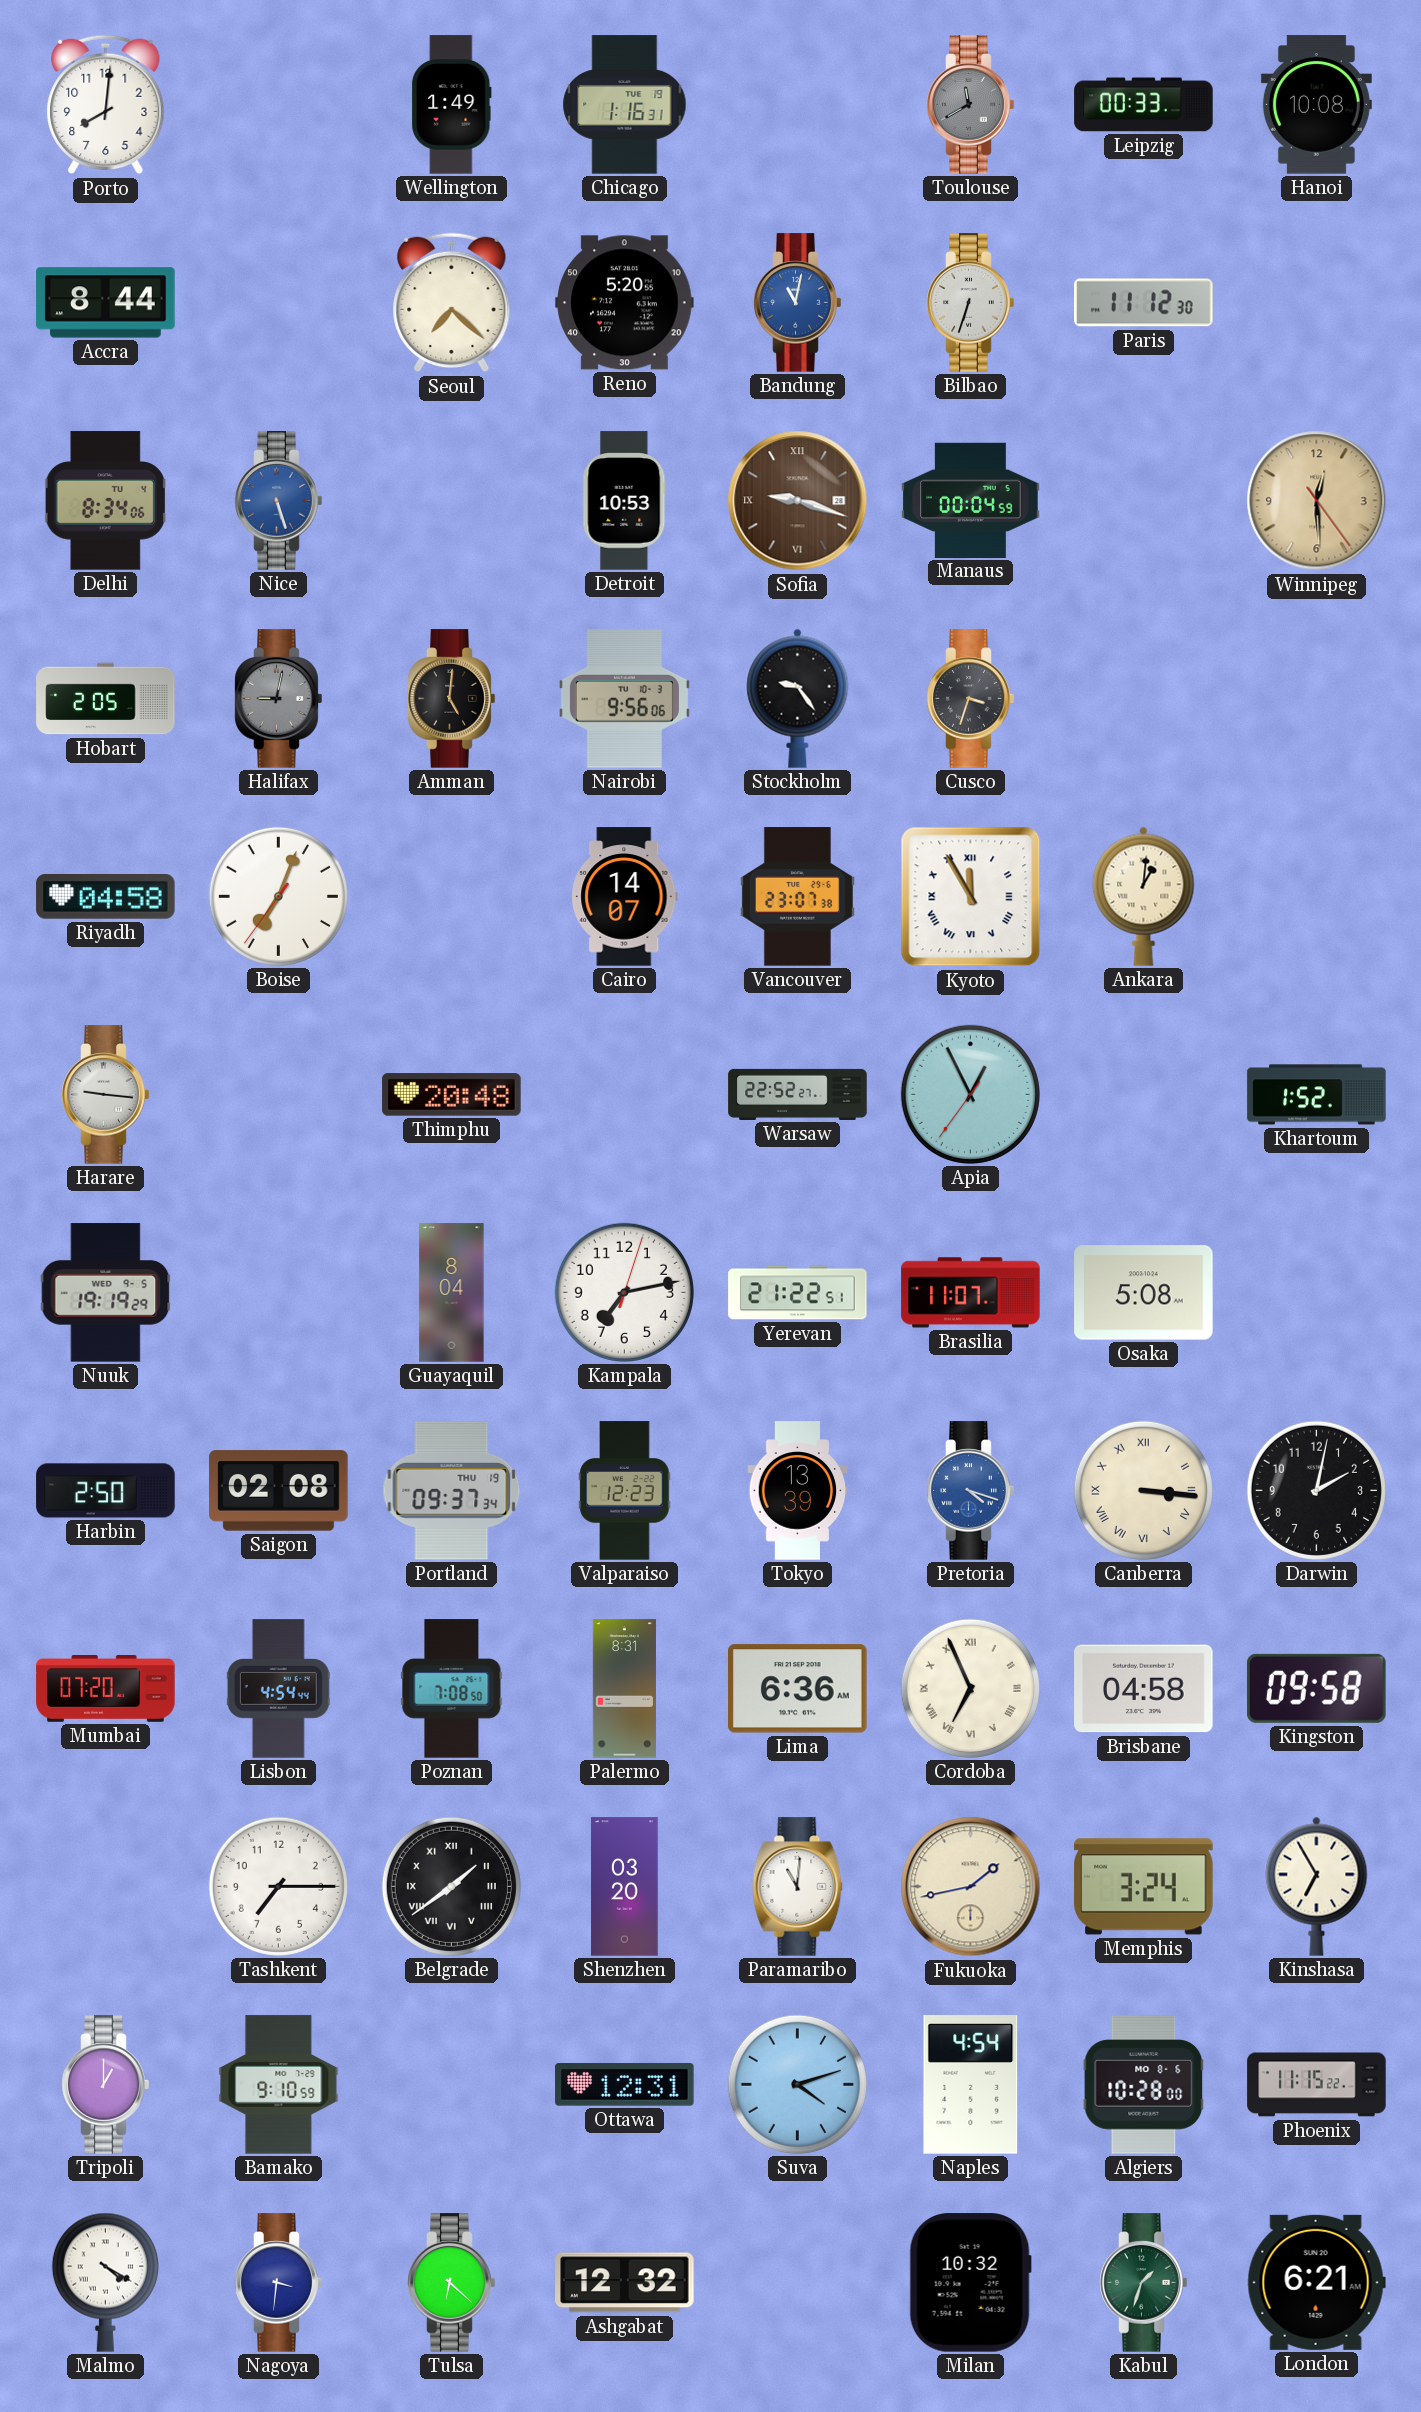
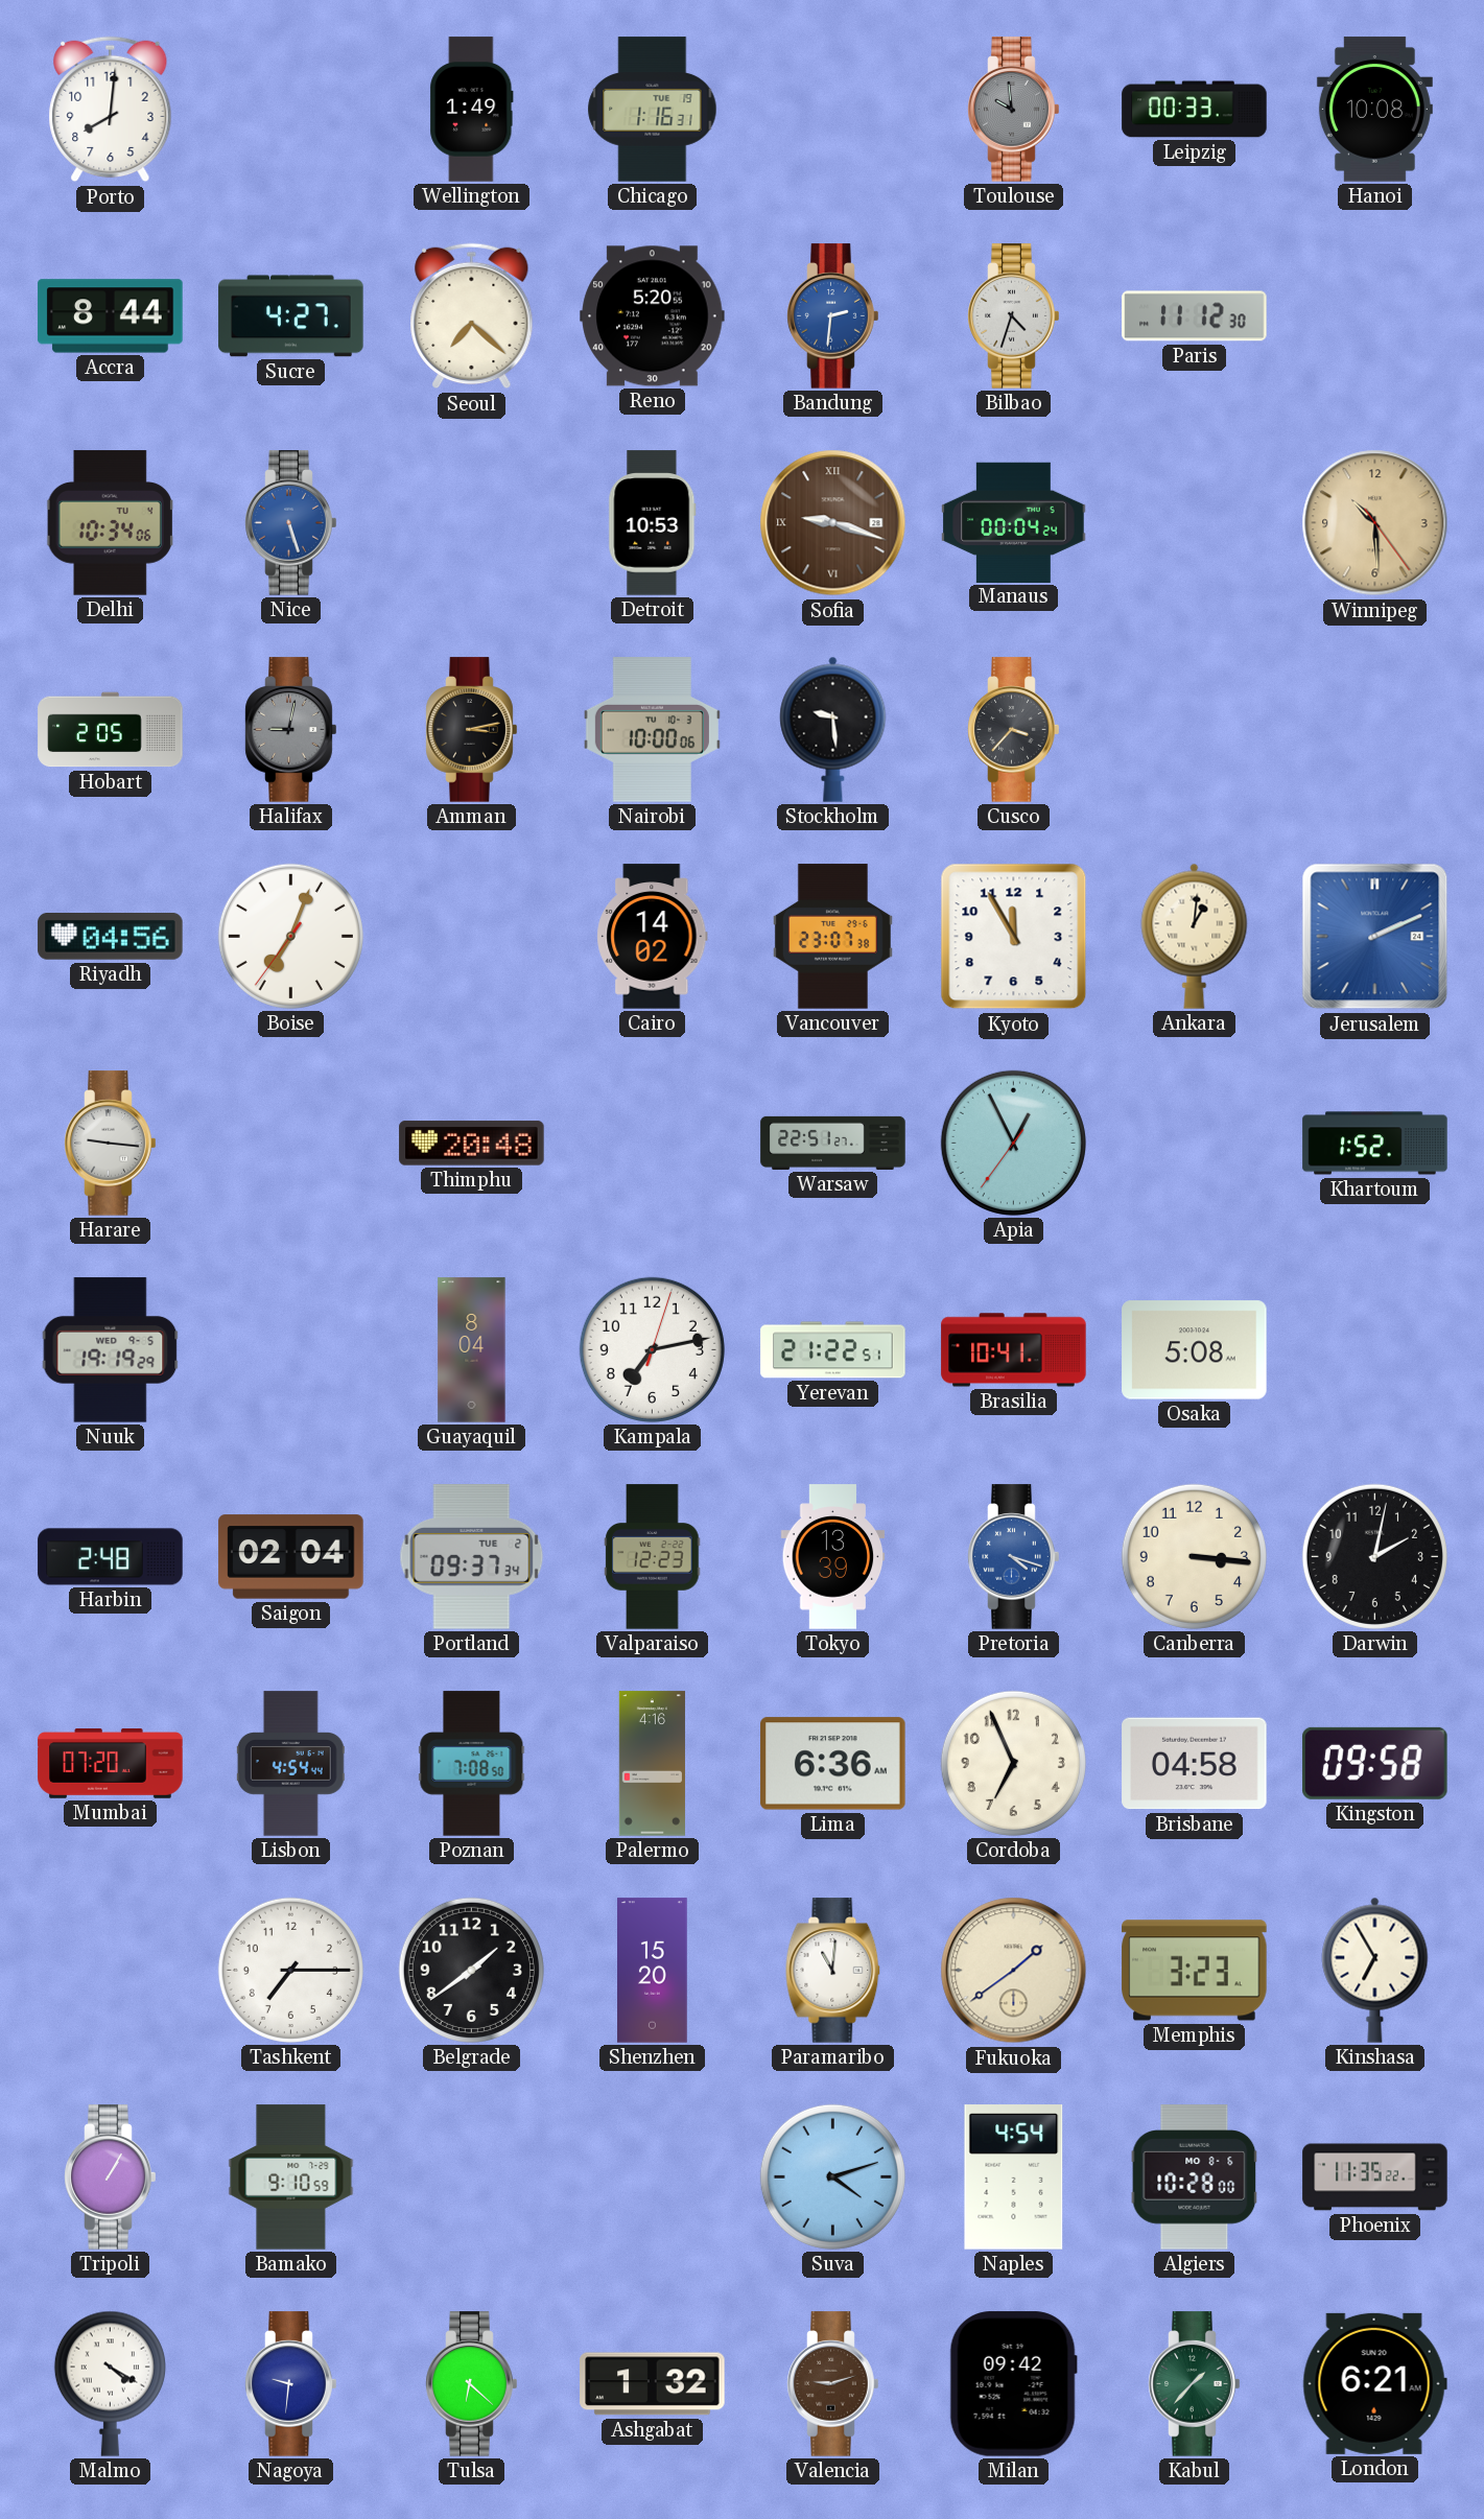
Toulouse: 11:40 -> 9:59
Sucre: none -> 4:27
Bandung: 11:02 -> 2:31
Bilbao: 6:33 -> 4:33
Delhi: 8:34 -> 10:34
Manaus: 00:04:59 -> 00:04:24
Winnipeg: 12:29 -> 10:29
Amman: 5:01 -> 3:13
Nairobi: 9:56 -> 10:00
Stockholm: 9:24 -> 9:29
Cusco: 3:33 -> 3:37
Riyadh: 04:58 -> 04:56
Cairo: 14:07 -> 14:02
Kyoto numerals: Roman -> Arabic
Jerusalem: none -> 2:11
Warsaw: 22:52 -> 22:51
Brasilia: 11:07 -> 10:41
Harbin: 2:50 -> 2:48
Saigon: 02:08 -> 02:04
Portland date: THU 19 -> TUE 2
Canberra numerals: Roman -> Arabic
Palermo: 8:31 -> 4:16
Cordoba numerals: Roman -> Arabic
Belgrade numerals: Roman -> Arabic
Shenzhen: 03:20 -> 15:20
Fukuoka: 1:43 -> 1:39
Memphis: 3:24 -> 3:23
Tripoli: 1:00 -> 1:05
Ottawa: 12:31 -> none
Phoenix: 11:15 -> 11:35
Nagoya: 3:31 -> 9:31
Ashgabat: 12:32 -> 1:32
Valencia: none -> 9:12
Milan: 10:32 -> 09:42
Kabul: 1:33 -> 1:37
